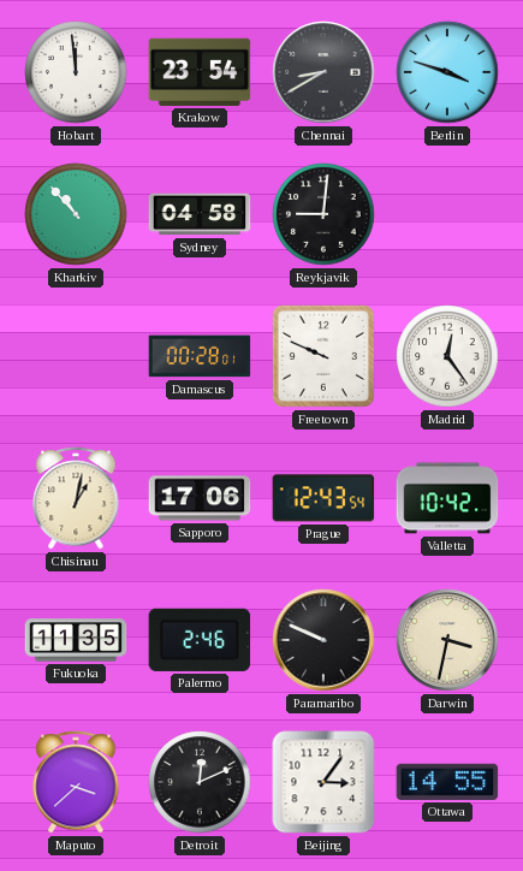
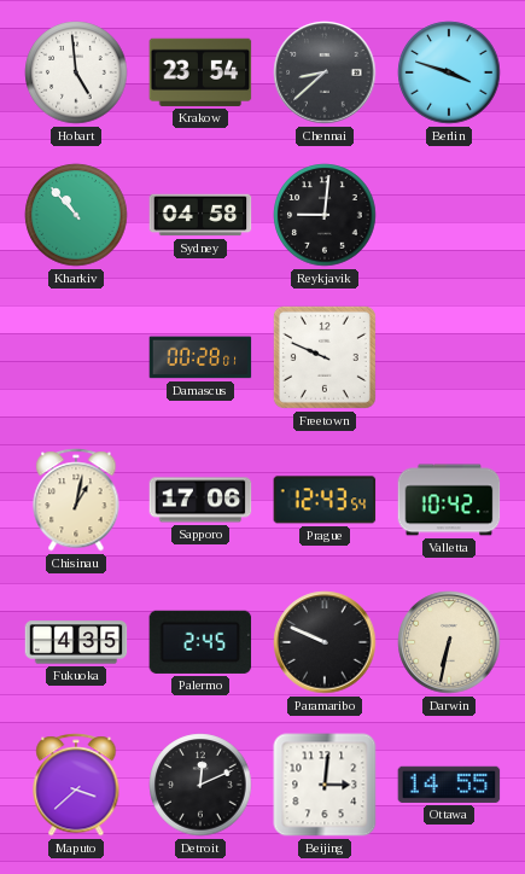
Hobart: 11:59 -> 4:59
Chennai: 8:40 -> 8:38
Madrid: 12:24 -> none
Fukuoka: 11:35 -> 4:35
Palermo: 2:46 -> 2:45
Darwin: 3:32 -> 6:32
Beijing: 3:06 -> 3:01
